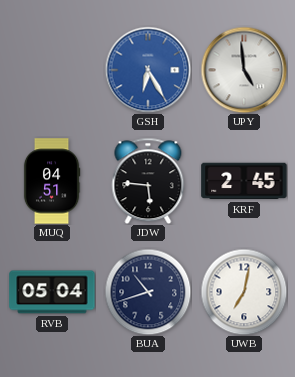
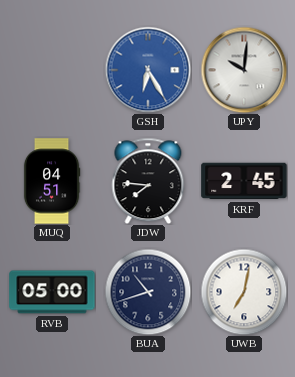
UPY: 4:59 -> 10:01
JDW: 5:46 -> 7:46
RVB: 05:04 -> 05:00
